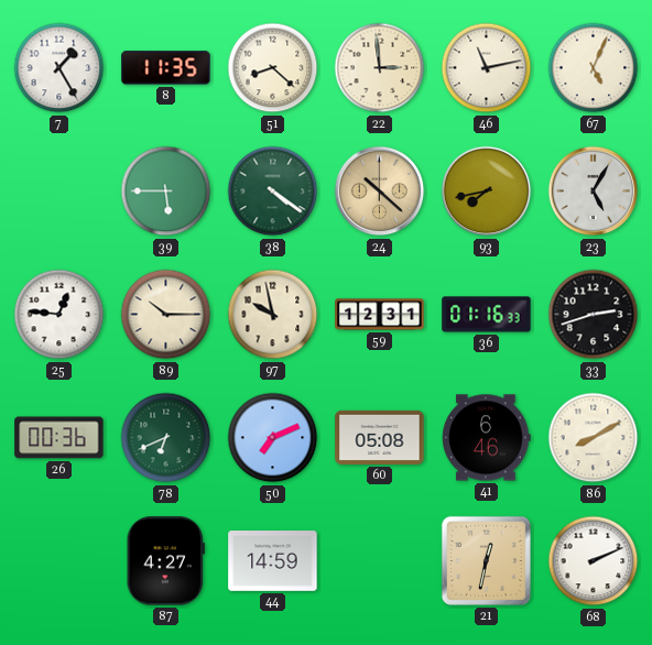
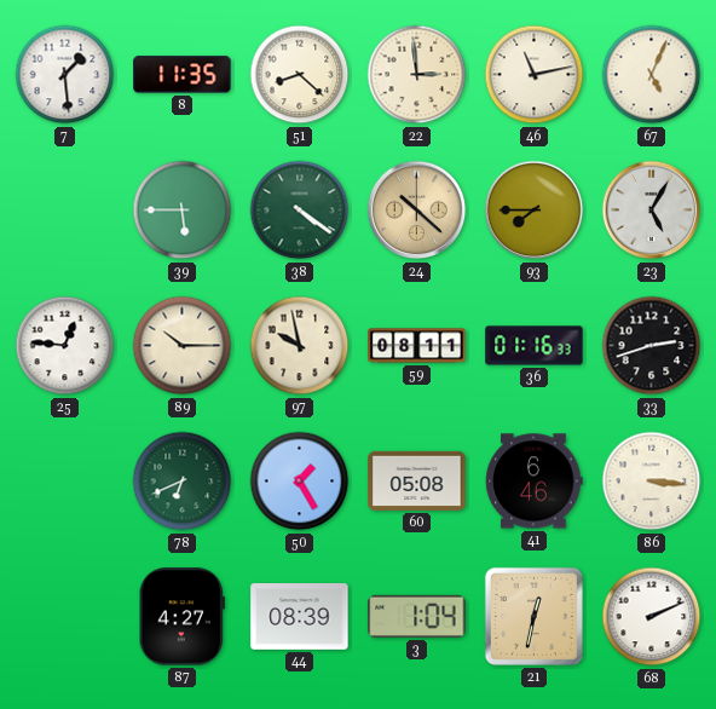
7: 1:25 -> 1:29
93: 7:43 -> 7:45
59: 12:31 -> 08:11
26: 00:36 -> none
50: 7:11 -> 1:25
86: 8:10 -> 3:16
44: 14:59 -> 08:39
3: none -> 1:04
